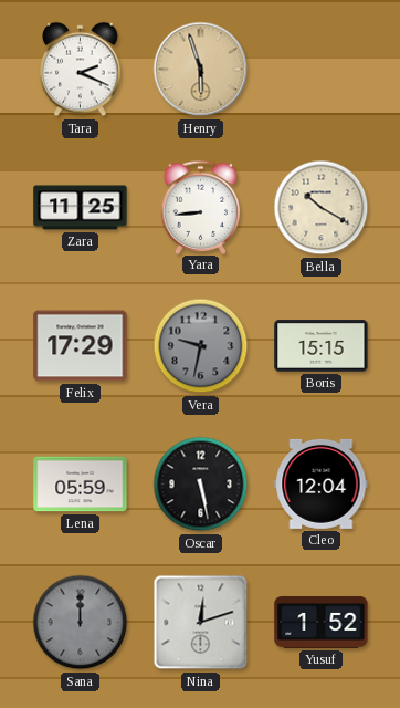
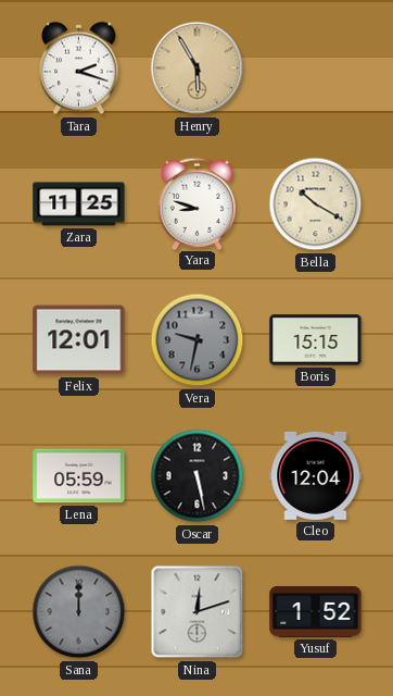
Tara: 2:19 -> 2:18
Henry: 5:57 -> 5:55
Yara: 8:44 -> 8:48
Felix: 17:29 -> 12:01
